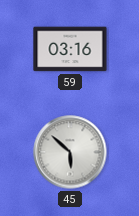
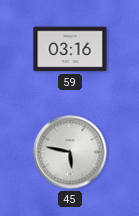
45: 5:52 -> 5:47
